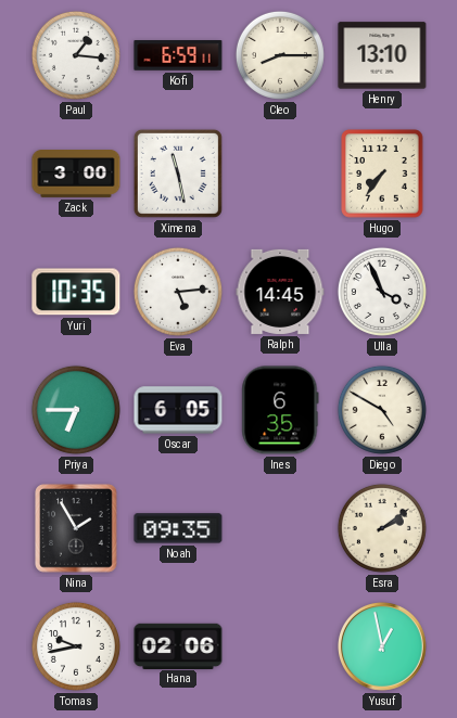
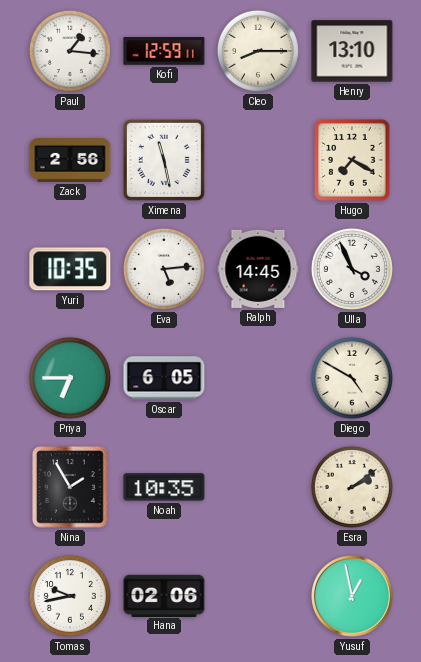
Kofi: 6:59 -> 12:59
Zack: 3:00 -> 2:56
Hugo: 7:36 -> 7:20
Ines: 6:35 -> none
Noah: 09:35 -> 10:35
